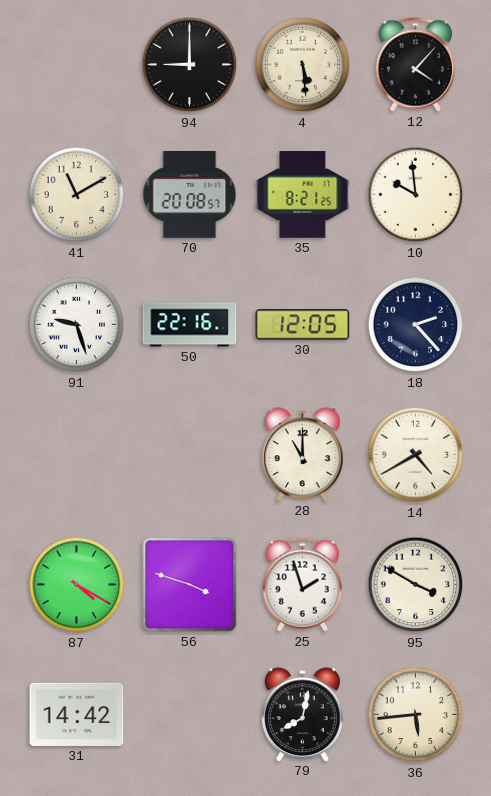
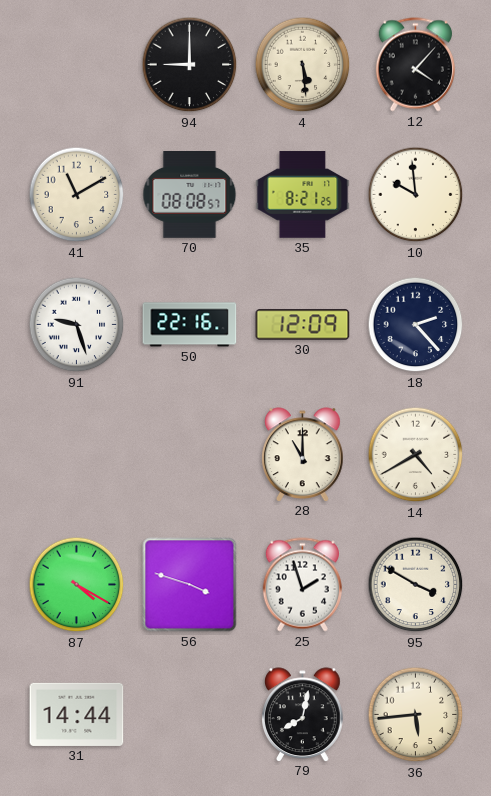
70: 20:08 -> 08:08
30: 12:05 -> 12:09
31: 14:42 -> 14:44
